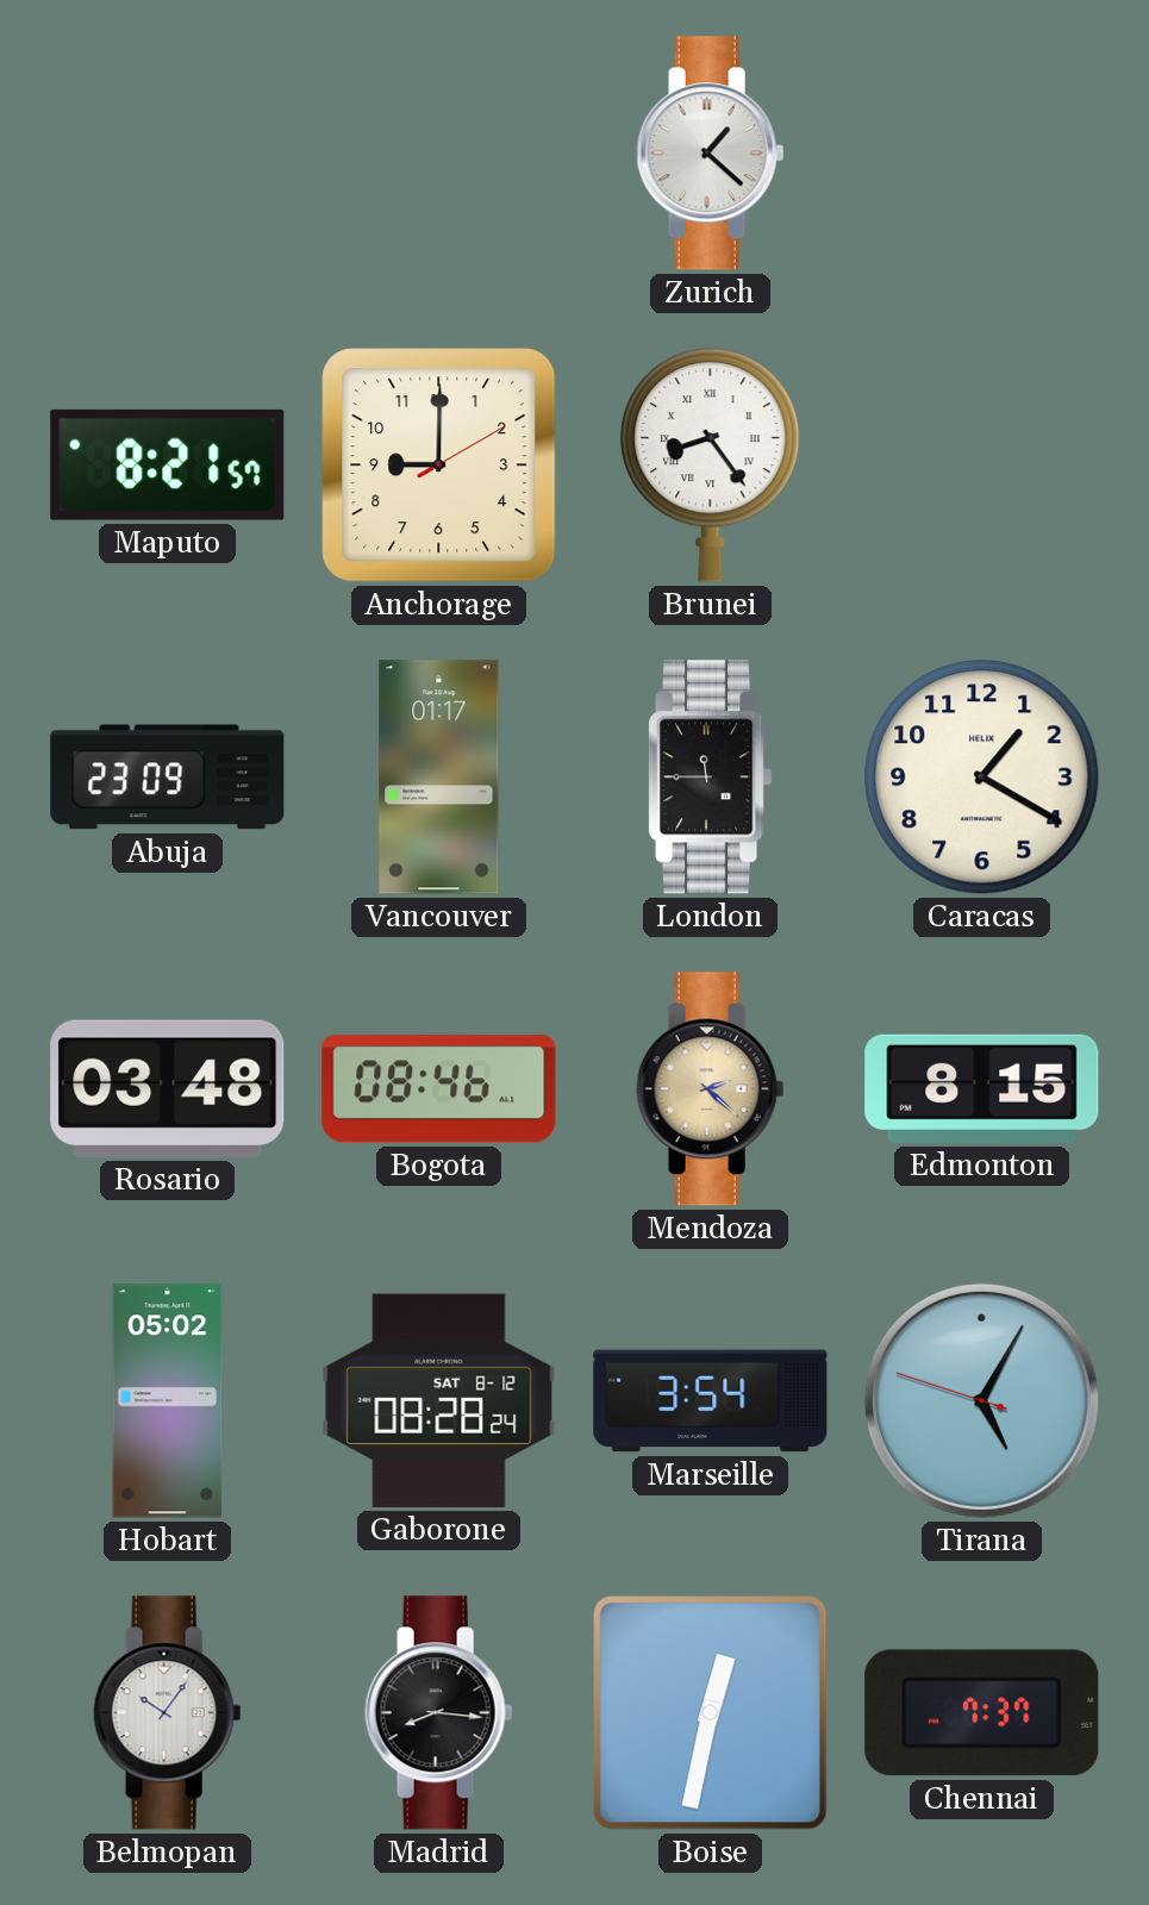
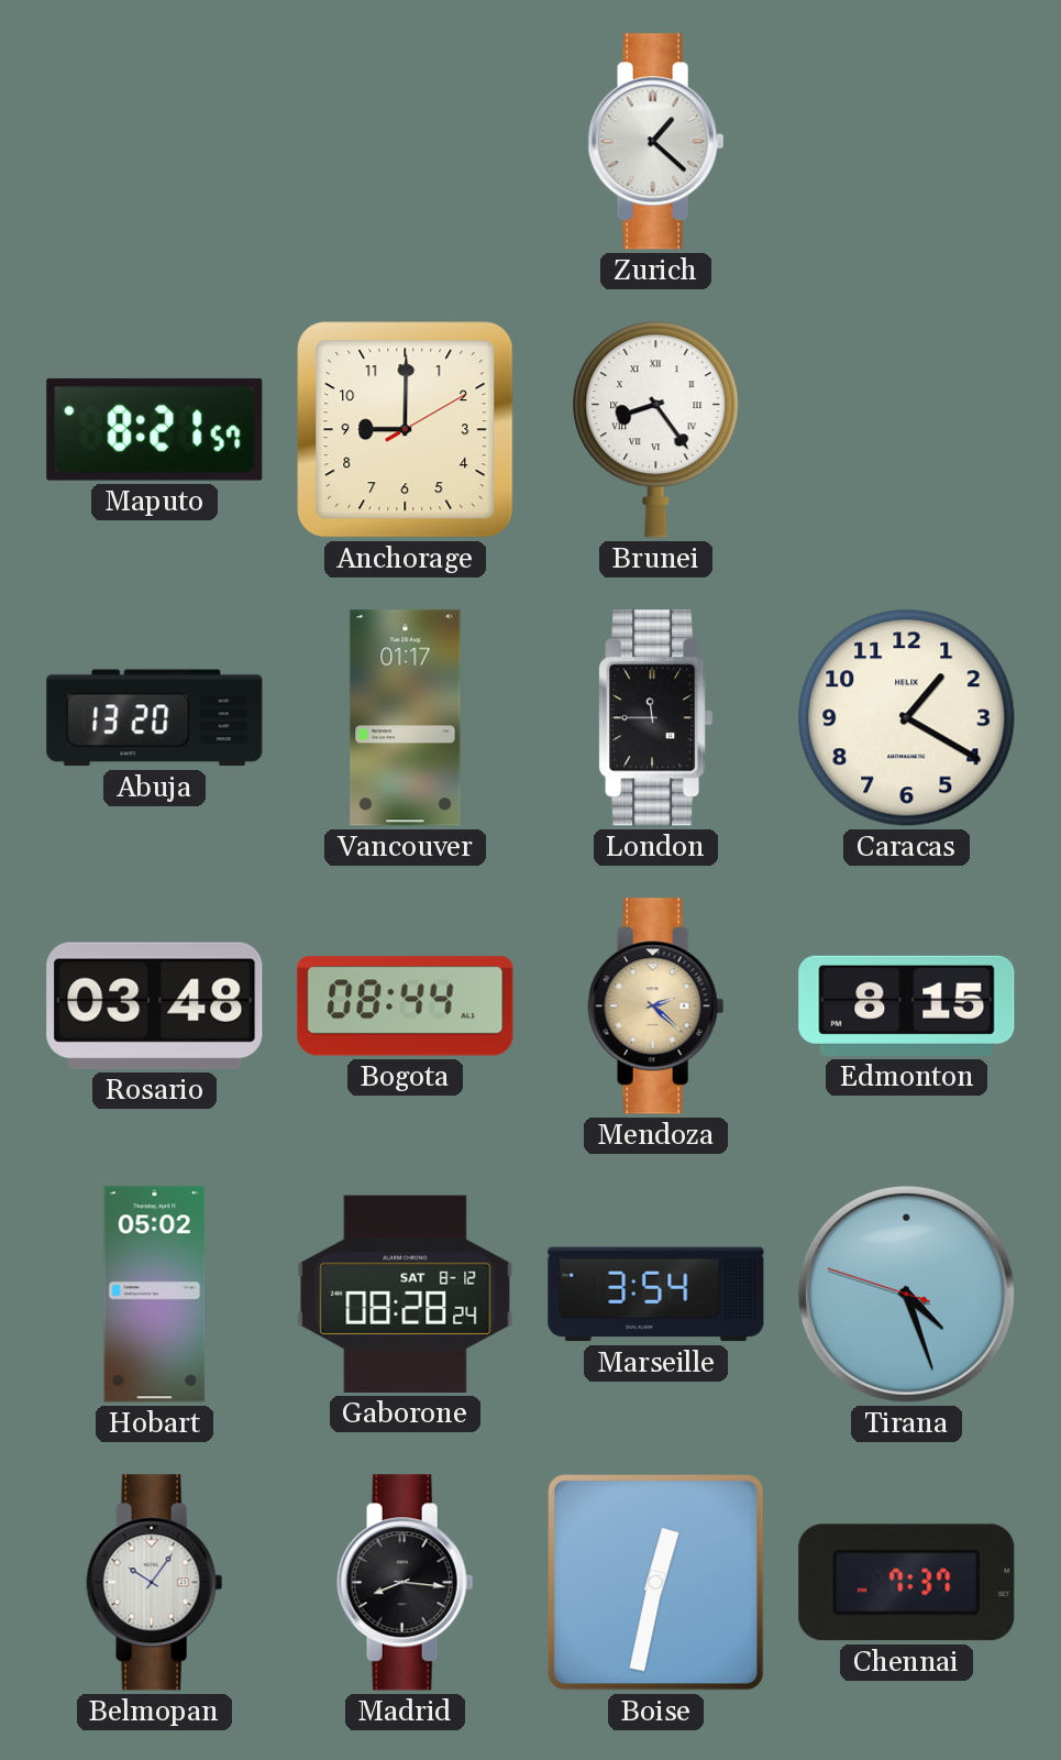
Abuja: 23:09 -> 13:20
Bogota: 08:46 -> 08:44
Tirana: 5:04 -> 4:26
